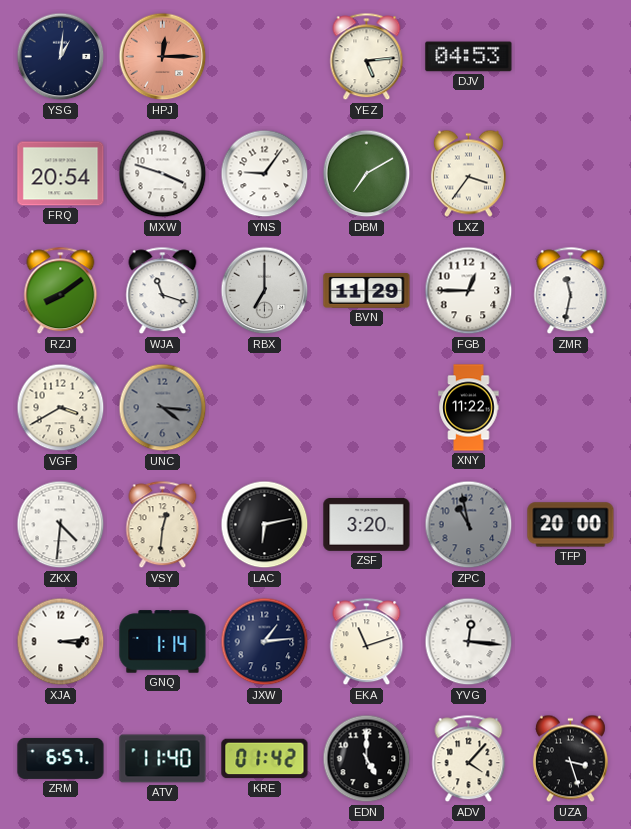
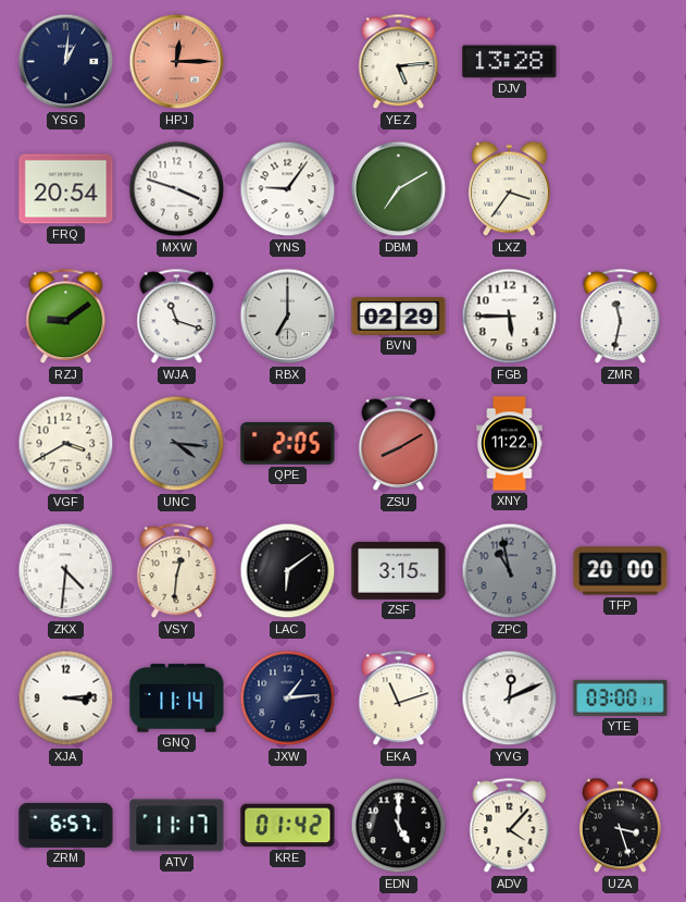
DJV: 04:53 -> 13:28
RZJ: 8:09 -> 9:09
BVN: 11:29 -> 02:29
FGB: 12:45 -> 5:45
QPE: none -> 2:05
ZSU: none -> 8:10
LAC: 6:13 -> 6:09
ZSF: 3:20 -> 3:15
GNQ: 1:14 -> 11:14
YVG: 12:16 -> 12:11
YTE: none -> 03:00
ATV: 11:40 -> 11:17
